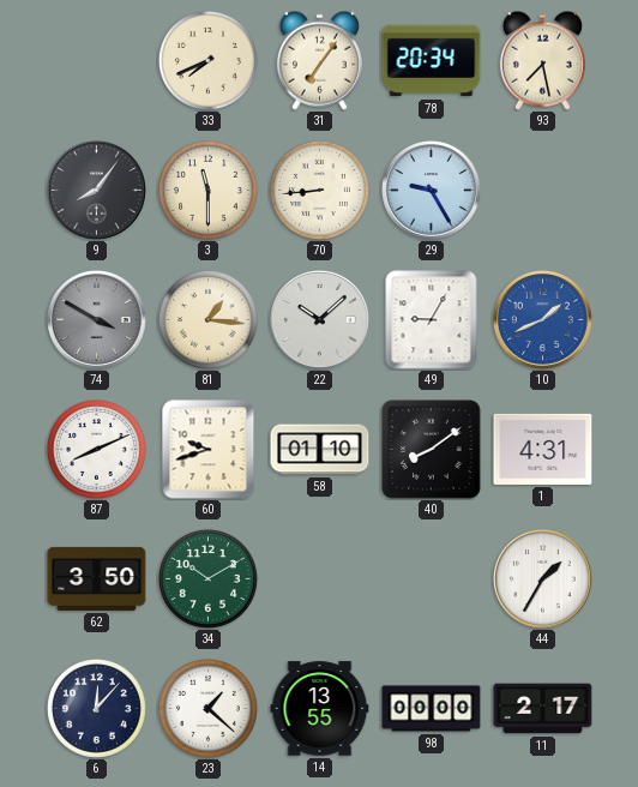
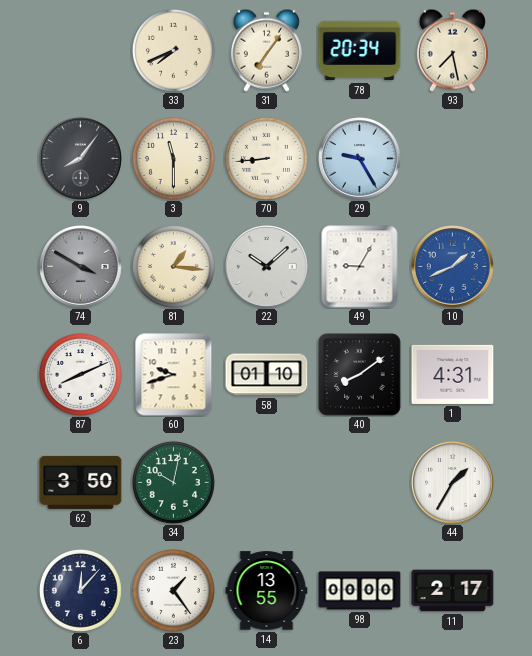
34: 10:10 -> 10:02
23: 1:22 -> 1:24
